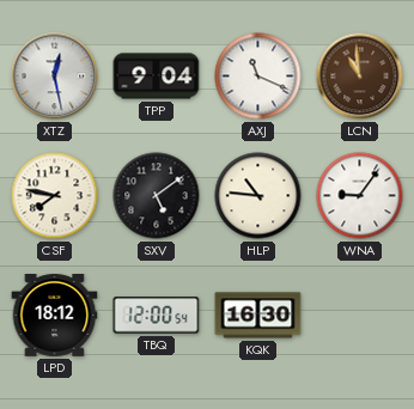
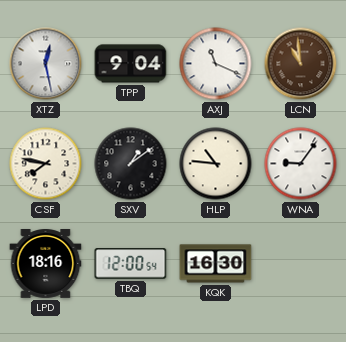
SXV: 5:09 -> 1:09
LPD: 18:12 -> 18:16
